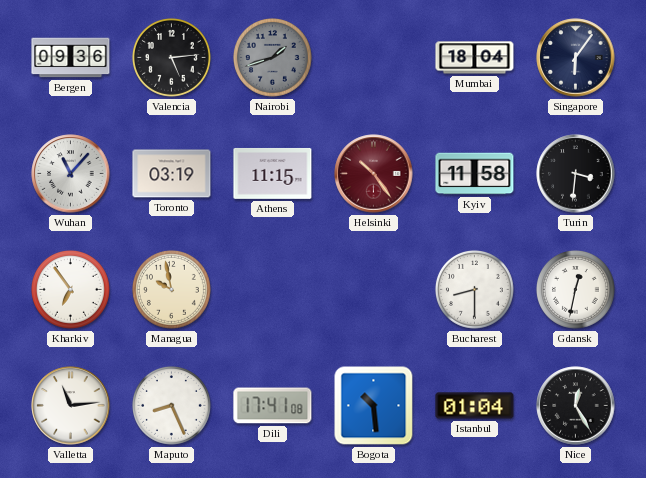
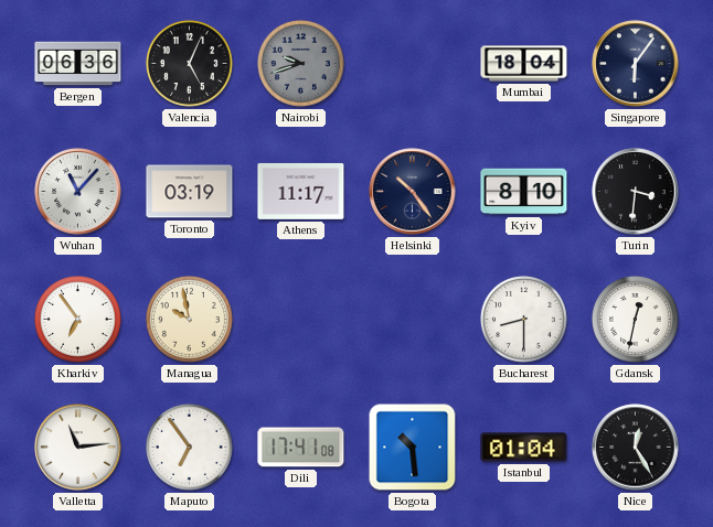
Bergen: 09:36 -> 06:36
Valencia: 5:14 -> 5:04
Nairobi: 1:42 -> 9:42
Athens: 11:15 -> 11:17
Helsinki dial: burgundy -> navy
Kyiv: 11:58 -> 8:10
Maputo: 8:26 -> 6:54
